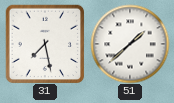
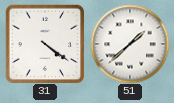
31: 7:28 -> 4:21
